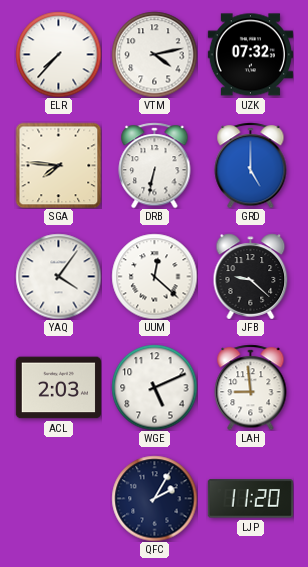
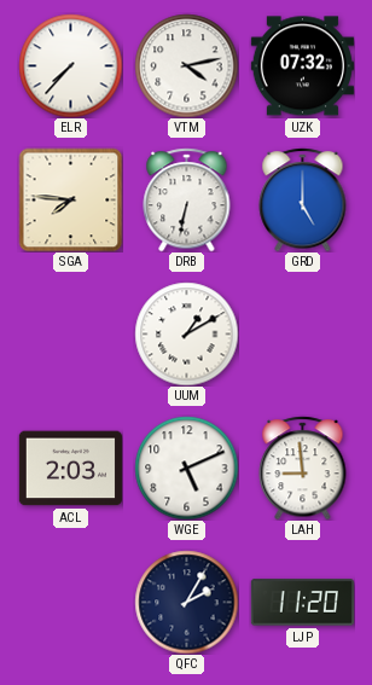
YAQ: 4:06 -> none
UUM: 12:22 -> 1:10
JFB: 9:22 -> none
